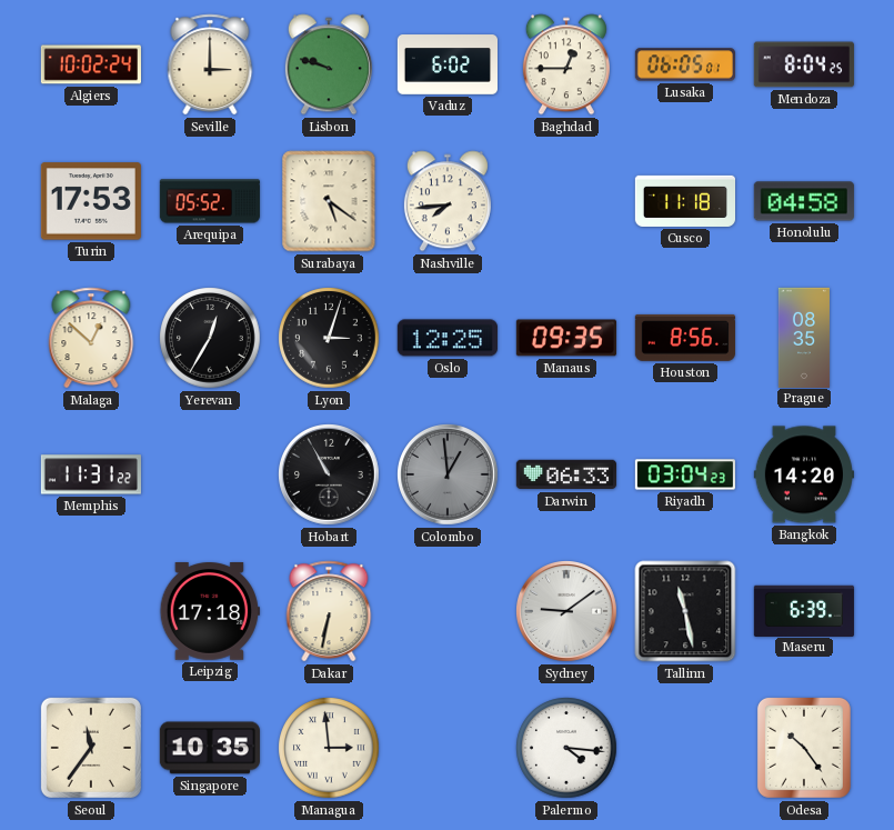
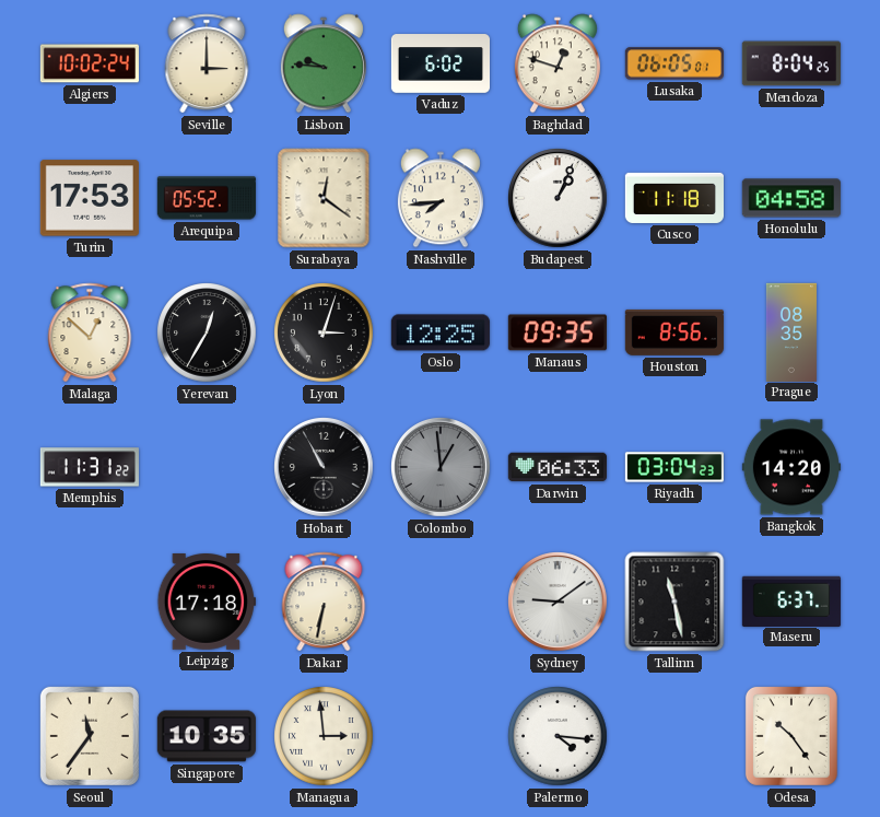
Lisbon: 9:48 -> 9:46
Baghdad: 12:45 -> 12:48
Surabaya: 5:21 -> 12:21
Budapest: none -> 1:04
Maseru: 6:39 -> 6:37
